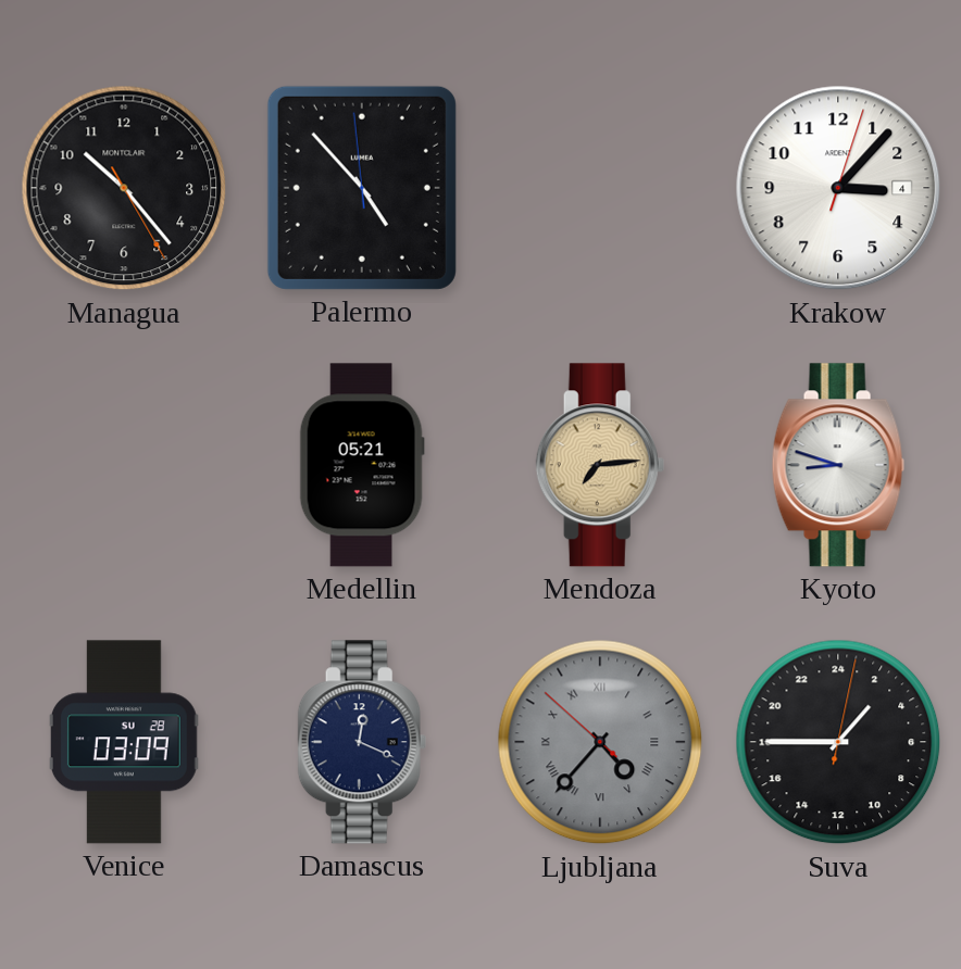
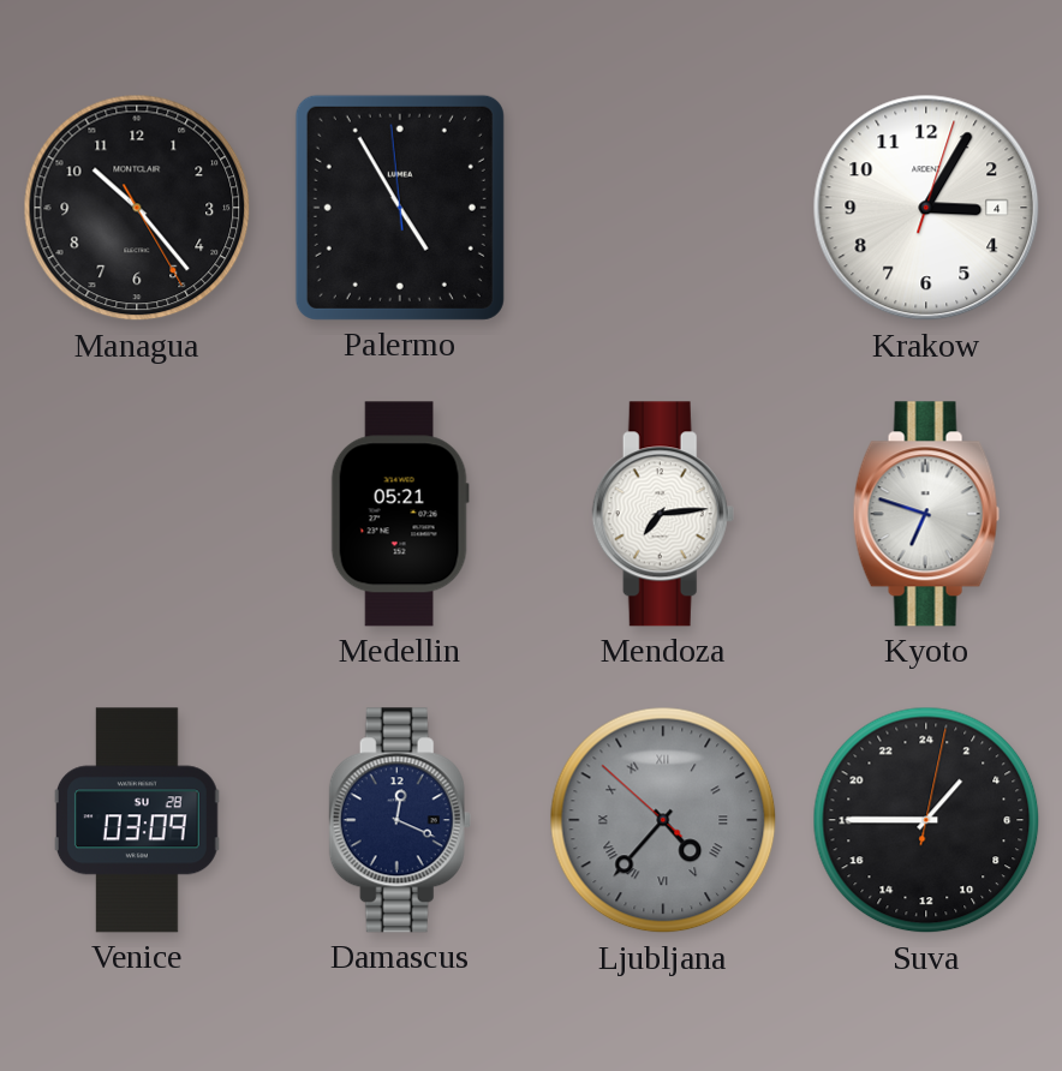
Palermo: 4:52 -> 4:54
Krakow: 3:07 -> 3:05
Mendoza dial: champagne -> white
Kyoto: 8:48 -> 6:48
